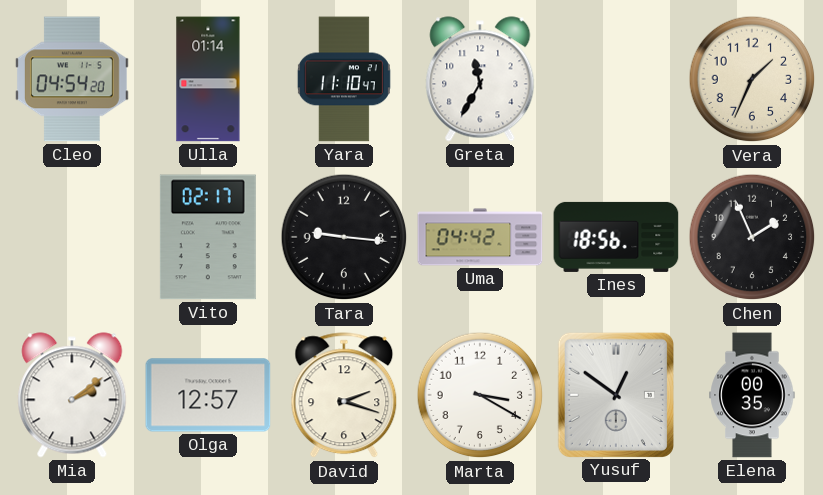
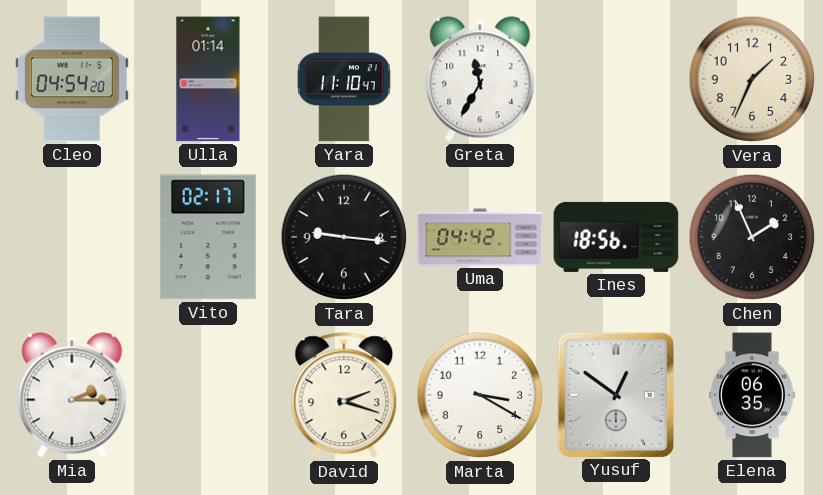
Mia: 2:09 -> 2:15
Olga: 12:57 -> none
Elena: 00:35 -> 06:35
